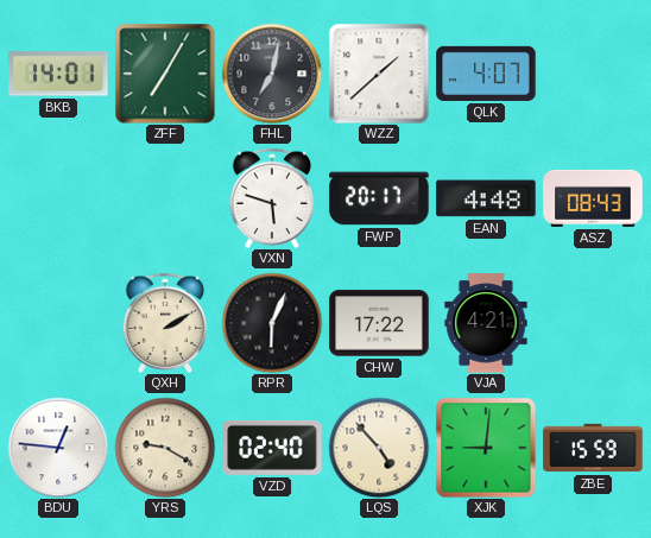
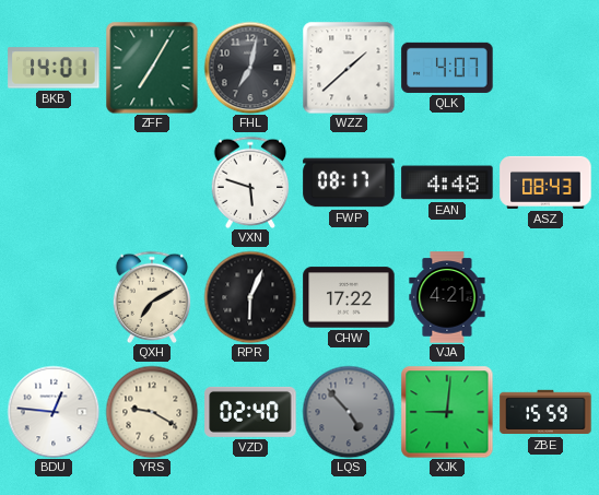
FWP: 20:17 -> 08:17
QXH: 2:10 -> 7:10
LQS dial: cream -> grey
